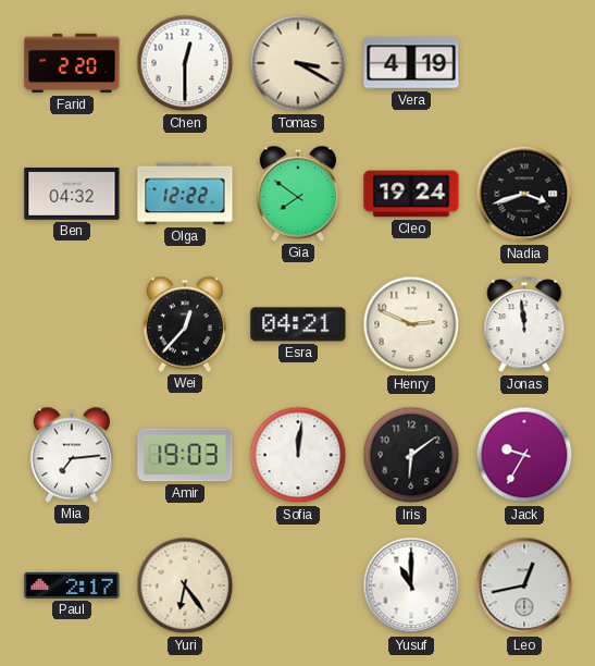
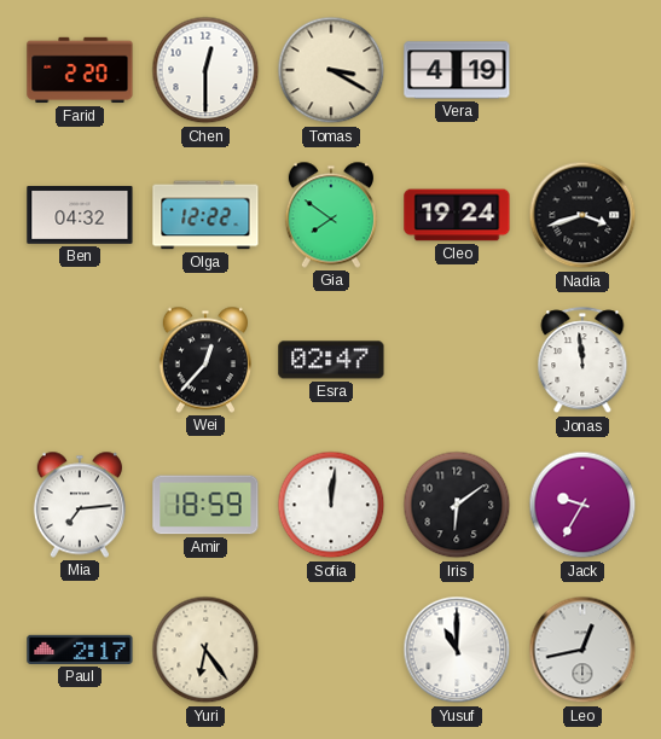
Esra: 04:21 -> 02:47
Henry: 2:49 -> none
Amir: 19:03 -> 18:59
